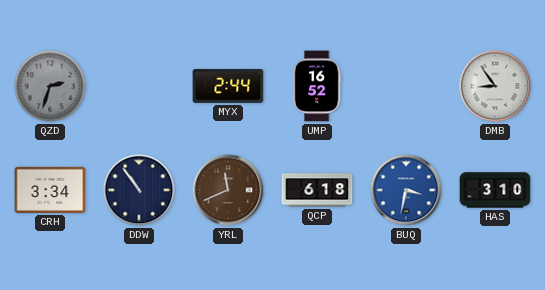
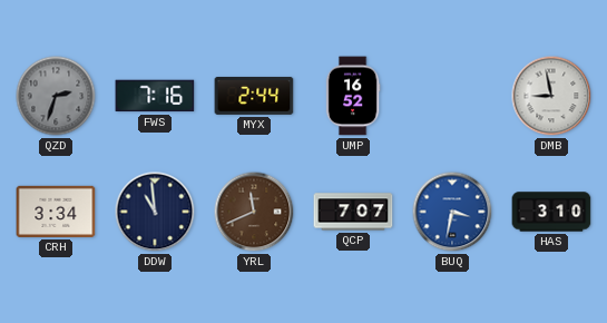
FWS: none -> 7:16
DMB: 8:54 -> 8:58
DDW: 10:54 -> 10:59
QCP: 6:18 -> 7:07
